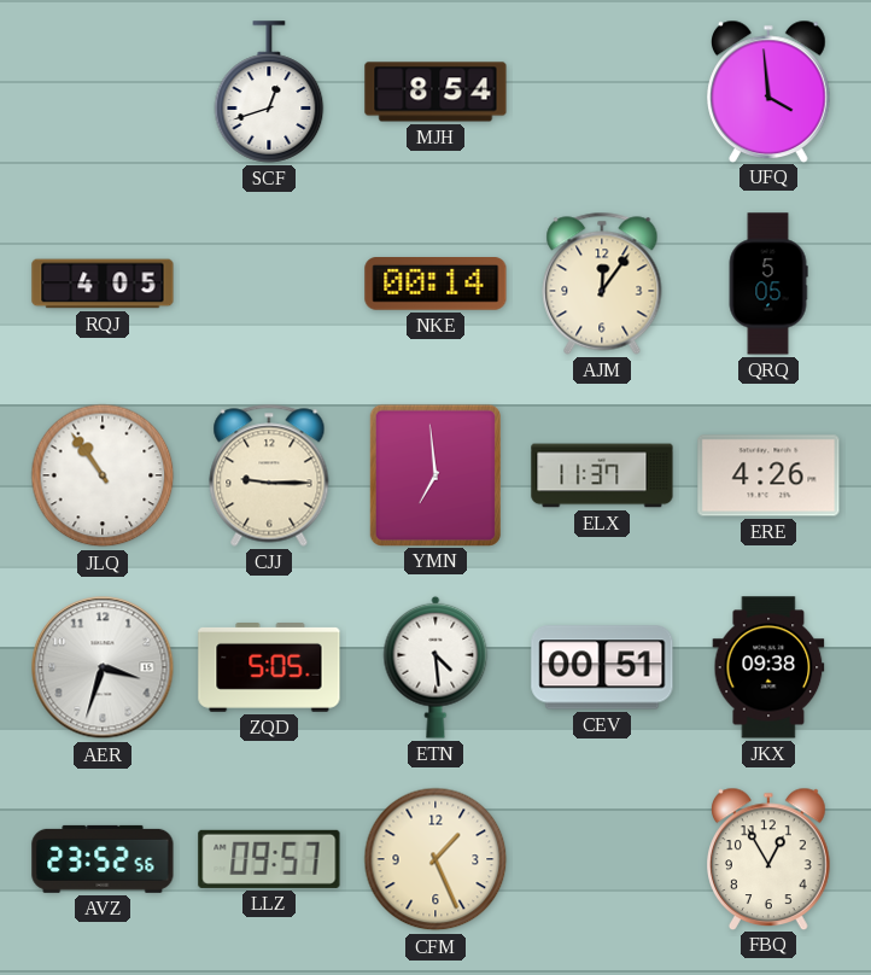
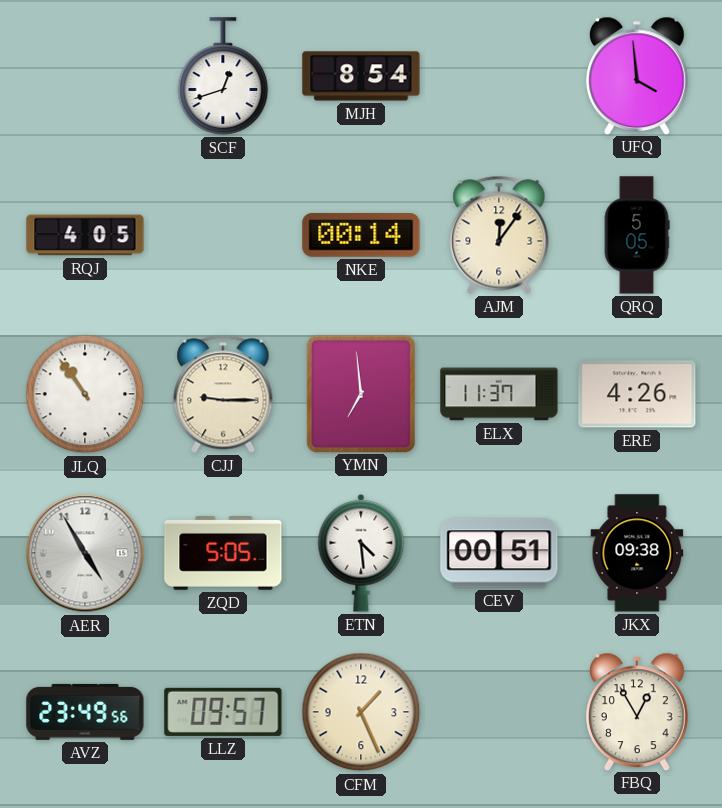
AER: 3:33 -> 4:55
AVZ: 23:52 -> 23:49
